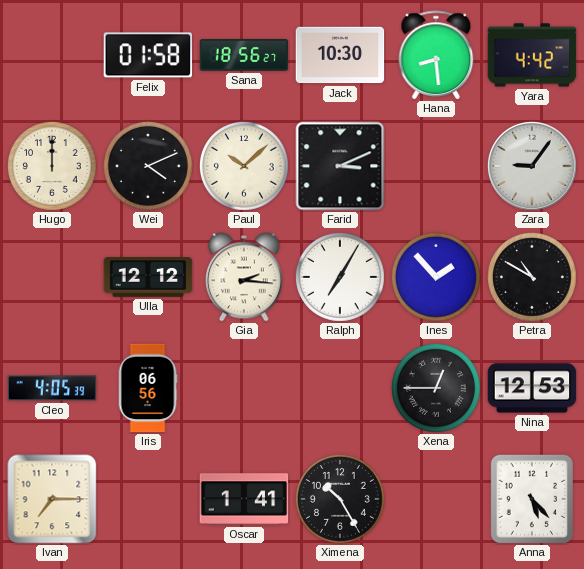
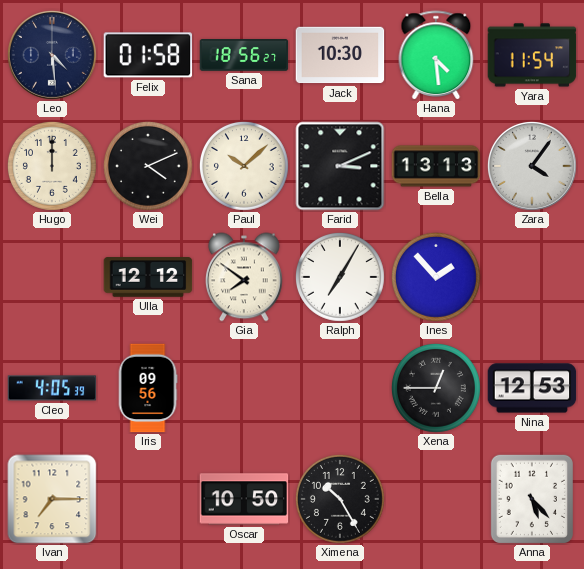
Leo: none -> 4:29
Hana: 8:29 -> 4:29
Yara: 4:42 -> 11:54
Bella: none -> 13:13
Zara: 9:06 -> 4:06
Gia: 2:16 -> 7:51
Petra: 10:50 -> none
Iris: 06:56 -> 09:56
Oscar: 1:41 -> 10:50
